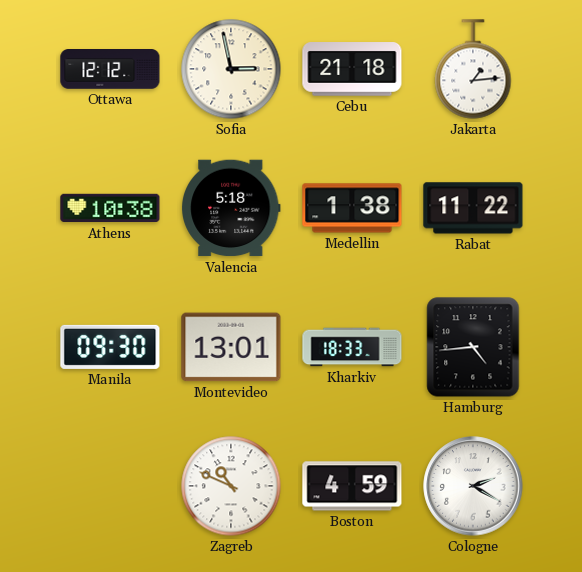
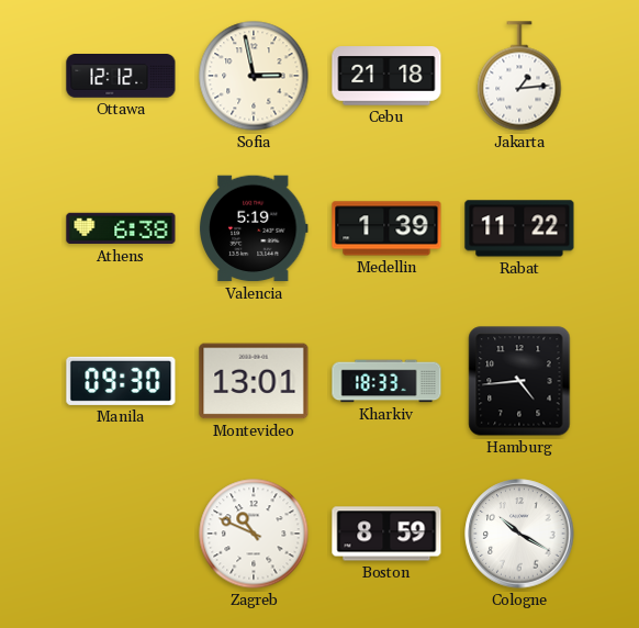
Athens: 10:38 -> 6:38
Valencia: 5:18 -> 5:19
Medellin: 1:38 -> 1:39
Boston: 4:59 -> 8:59
Cologne: 2:20 -> 10:20
